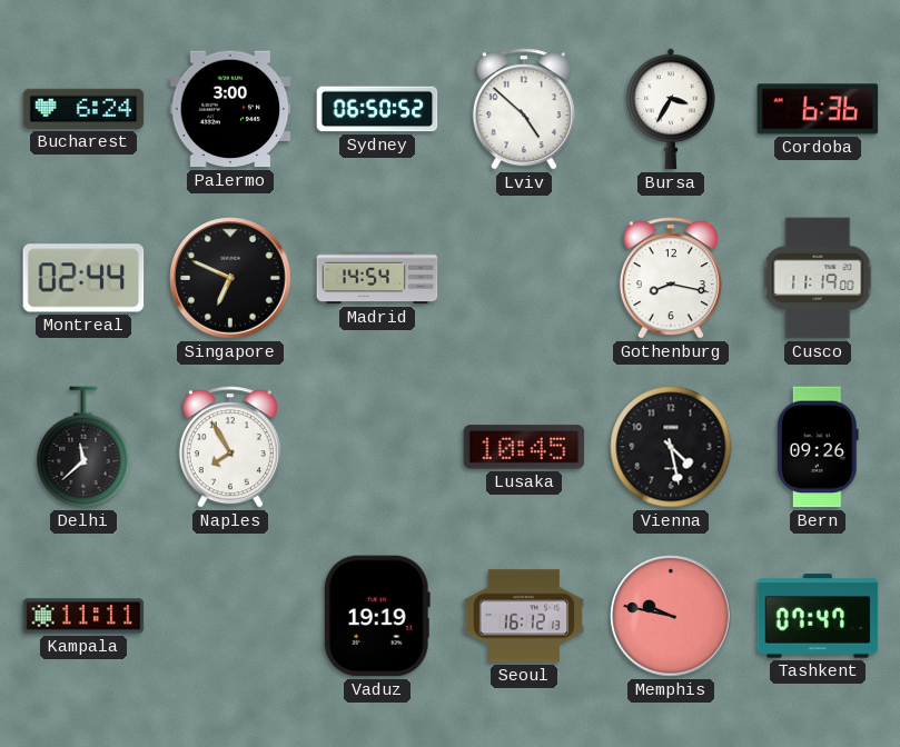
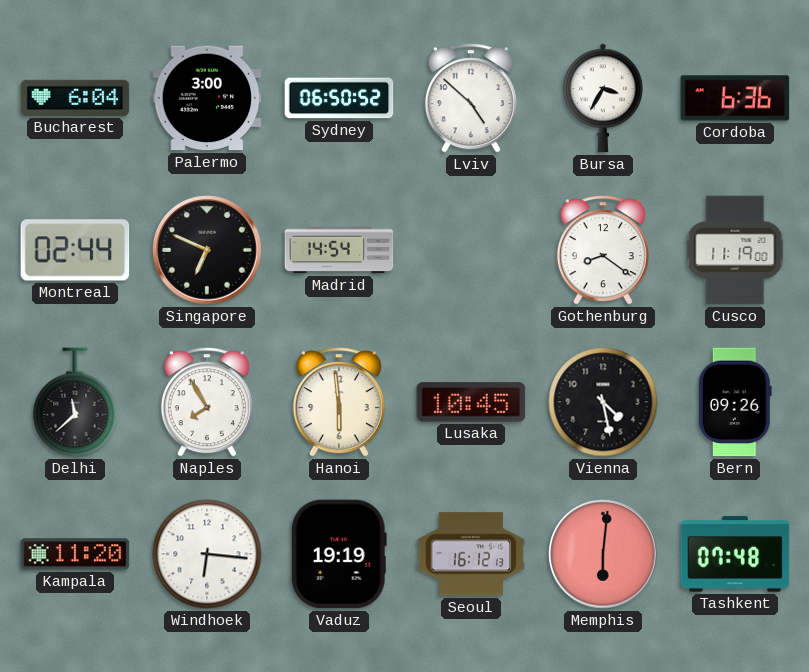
Bucharest: 6:24 -> 6:04
Gothenburg: 8:17 -> 8:21
Hanoi: none -> 5:59
Kampala: 11:11 -> 11:20
Windhoek: none -> 6:16
Memphis: 9:47 -> 6:01
Tashkent: 07:47 -> 07:48
